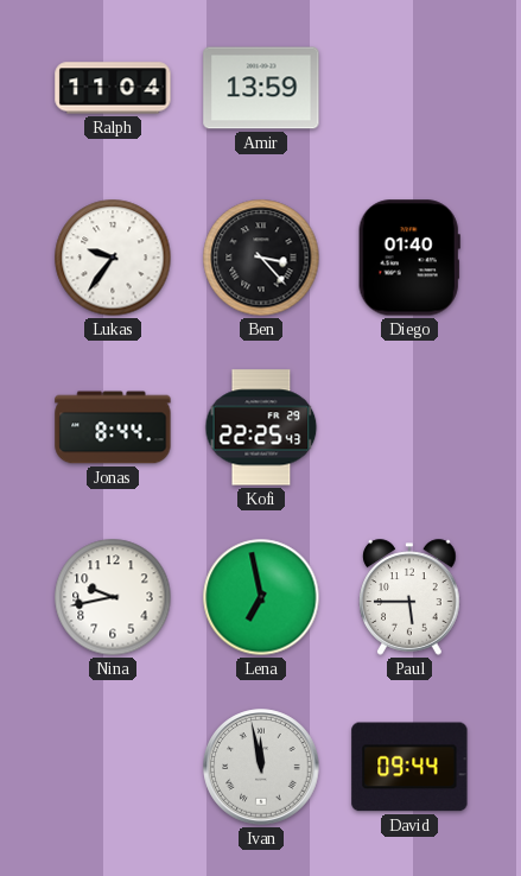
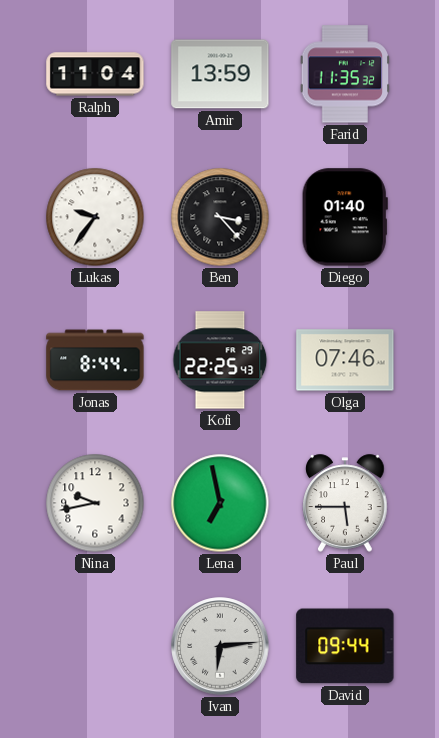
Farid: none -> 11:35
Olga: none -> 07:46
Ivan: 11:58 -> 6:14
